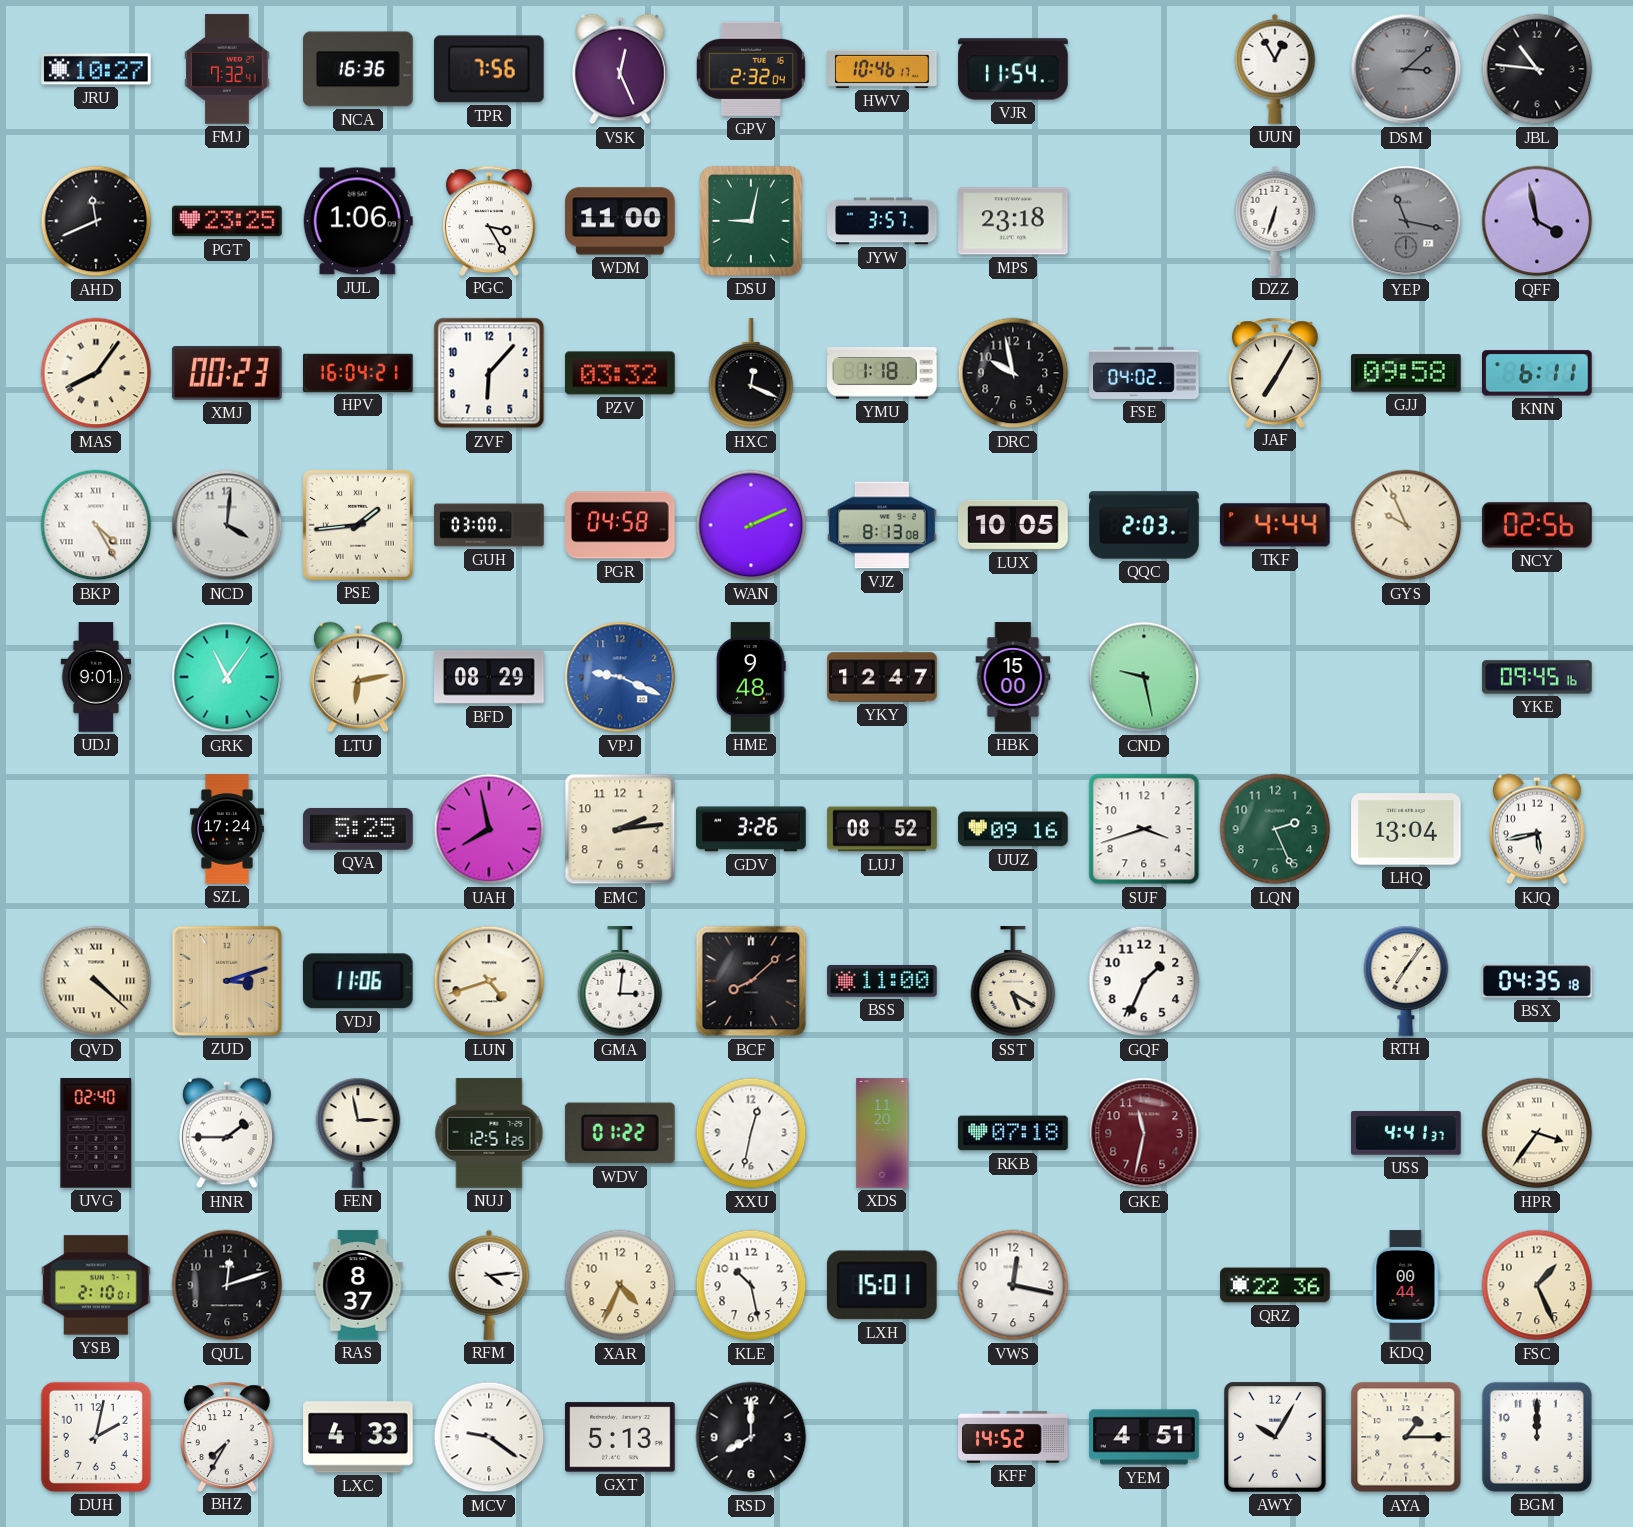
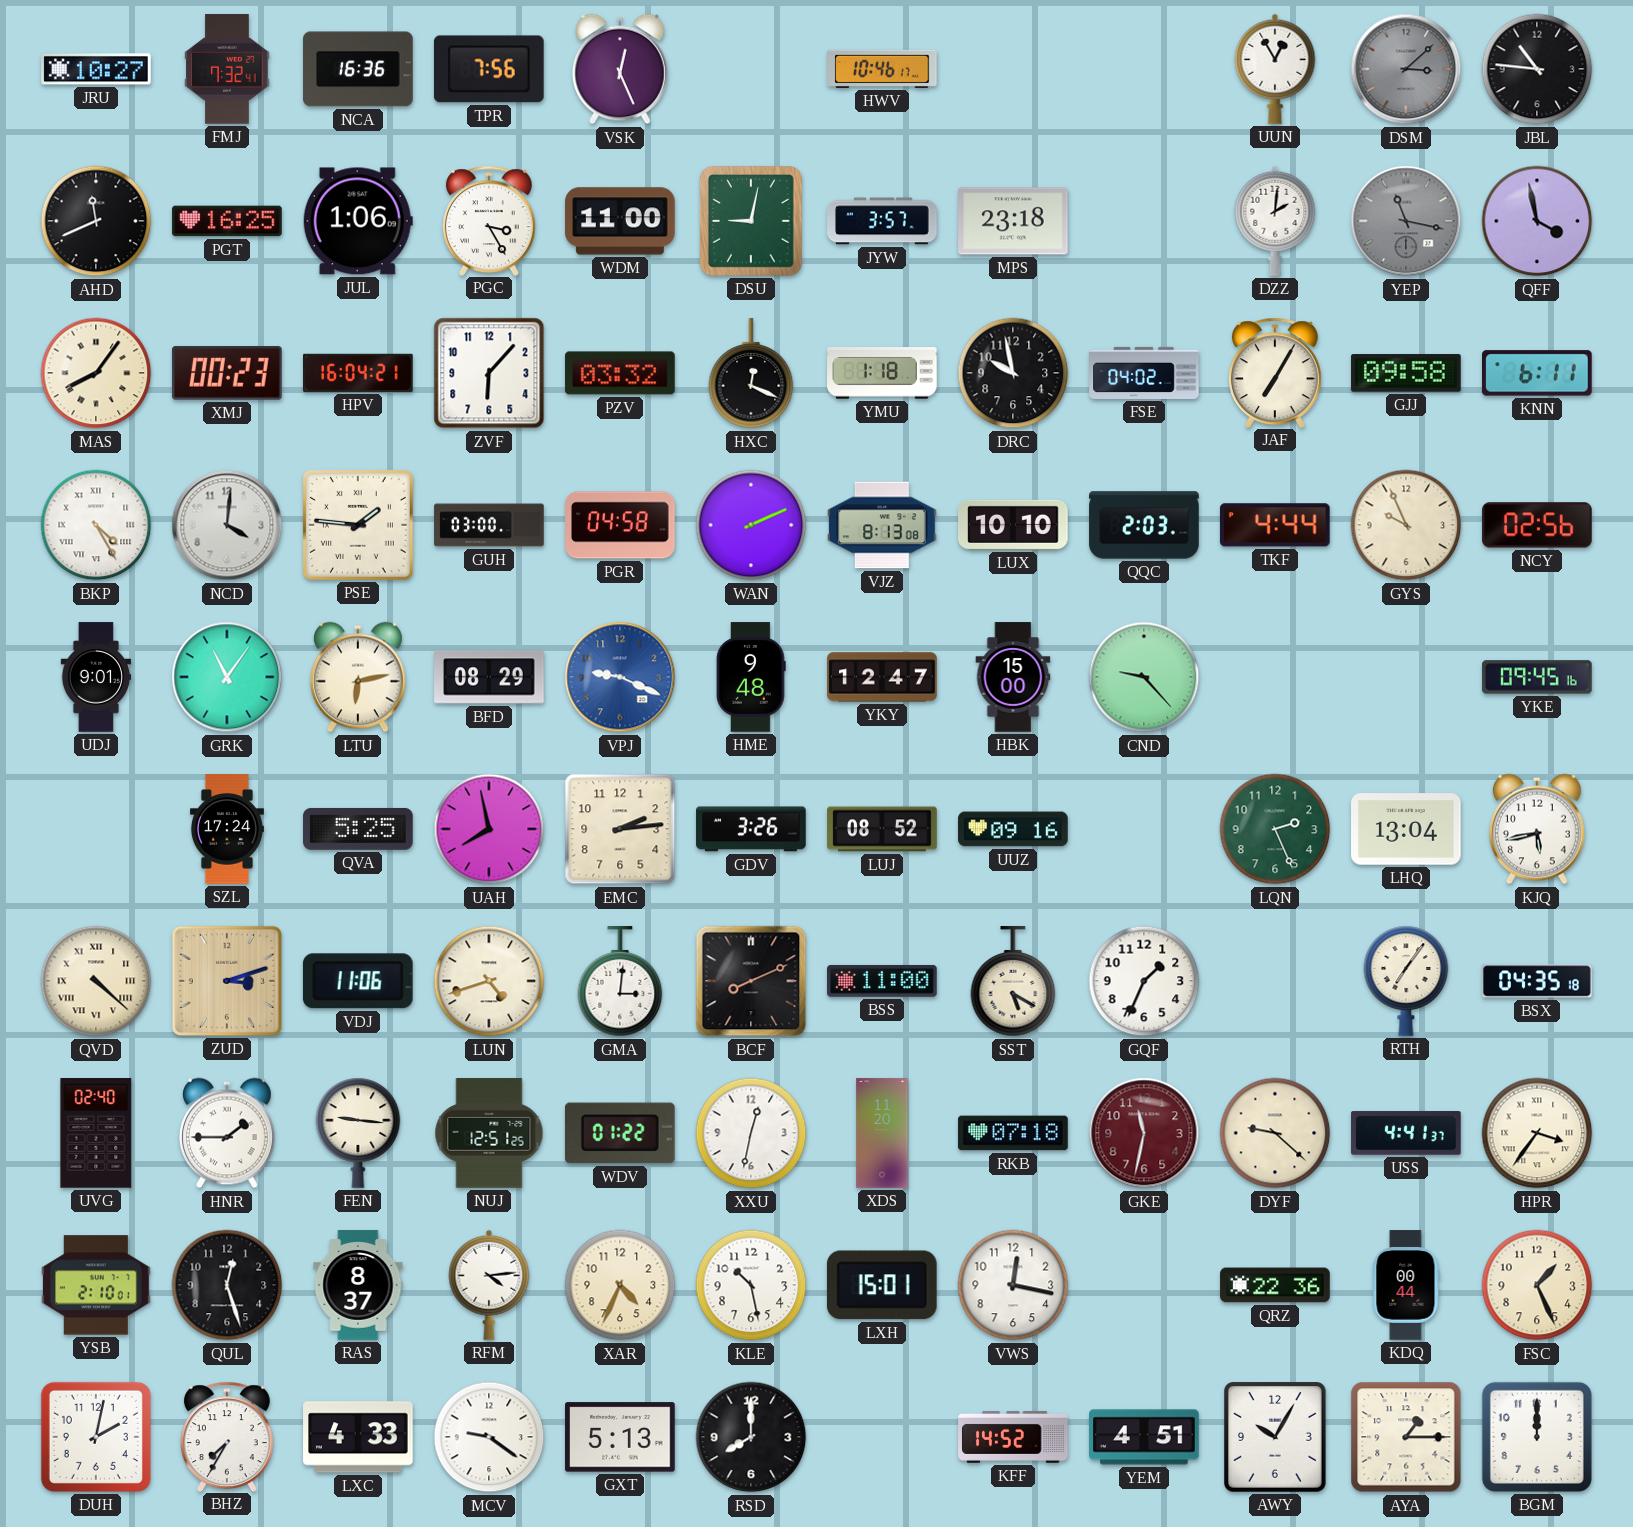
GPV: 2:32 -> none
VJR: 11:54 -> none
PGT: 23:25 -> 16:25
DZZ: 6:33 -> 2:01
PSE: 1:44 -> 1:46
LUX: 10:05 -> 10:10
CND: 9:28 -> 9:23
SUF: 3:42 -> none
BCF: 8:08 -> 8:11
FEN: 2:58 -> 9:16
DYF: none -> 9:22
QUL: 12:12 -> 12:27
